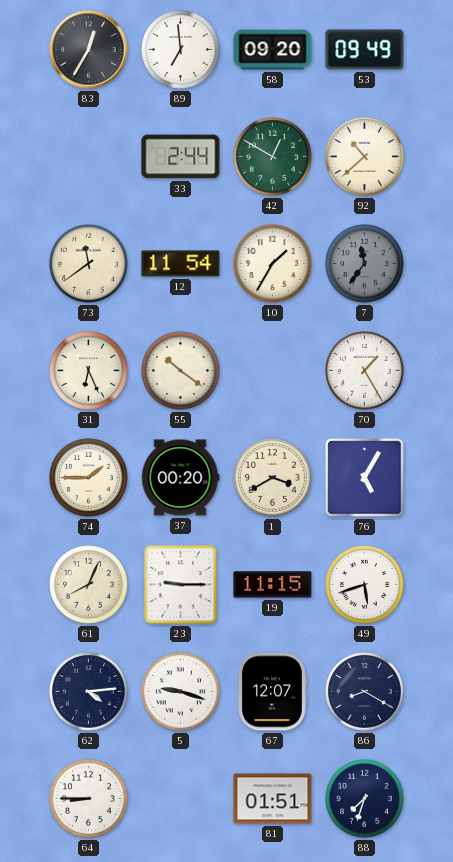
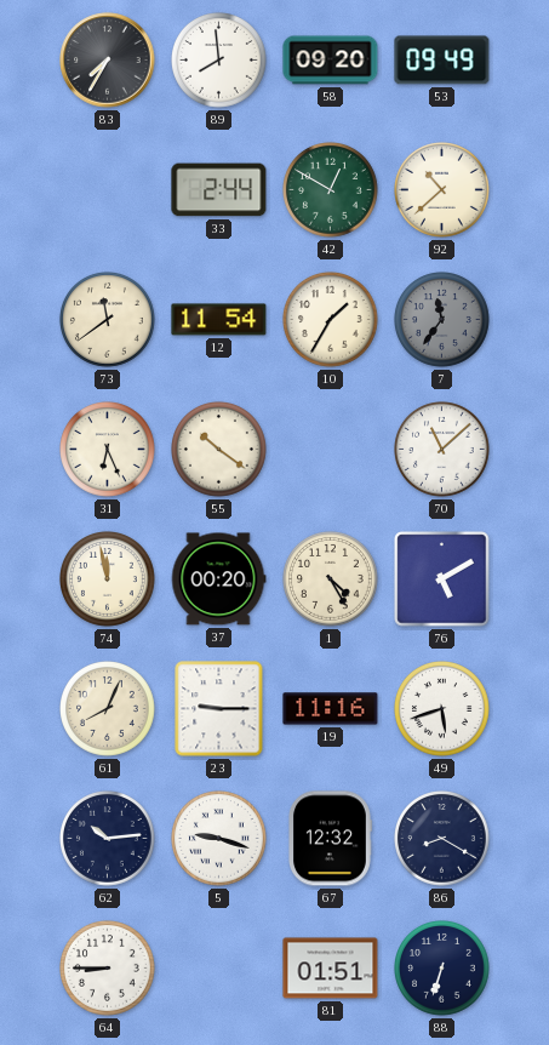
83: 12:35 -> 7:35
89: 6:59 -> 7:59
70: 1:25 -> 11:08
74: 1:45 -> 11:58
1: 3:40 -> 4:25
76: 5:05 -> 5:10
19: 11:15 -> 11:16
62: 4:14 -> 10:14
67: 12:07 -> 12:32
88: 7:33 -> 6:33
